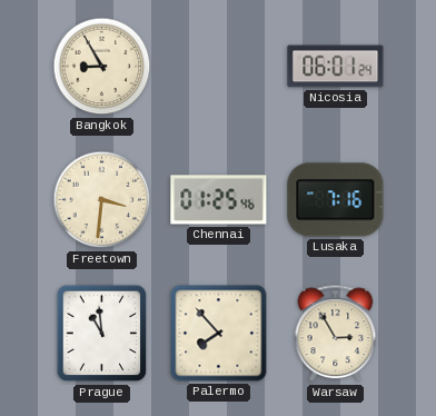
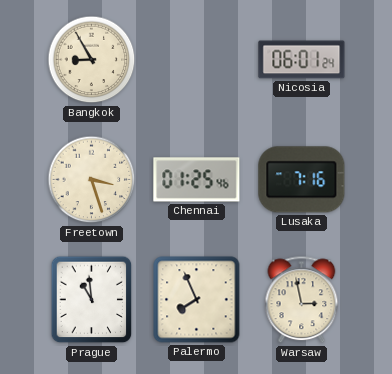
Freetown: 3:31 -> 3:27
Palermo: 7:53 -> 7:56
Warsaw: 2:55 -> 2:58
